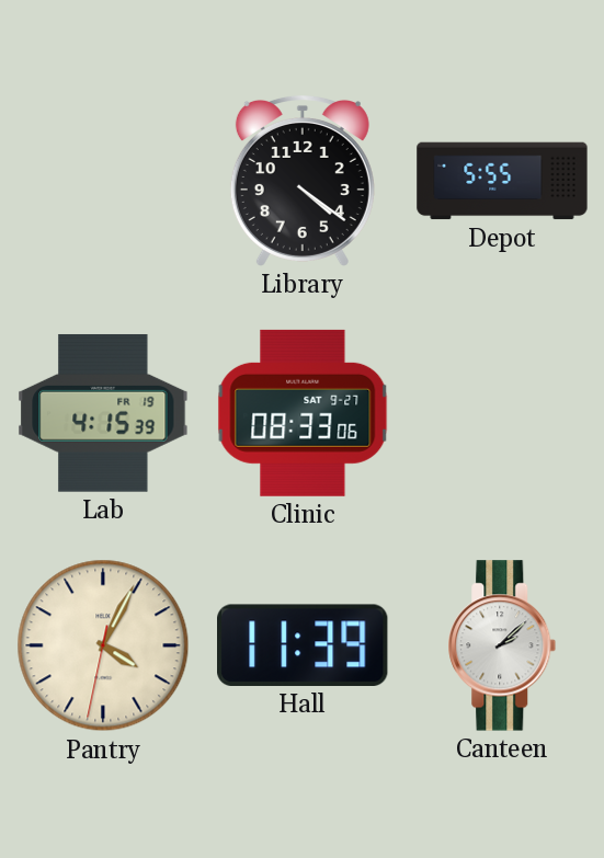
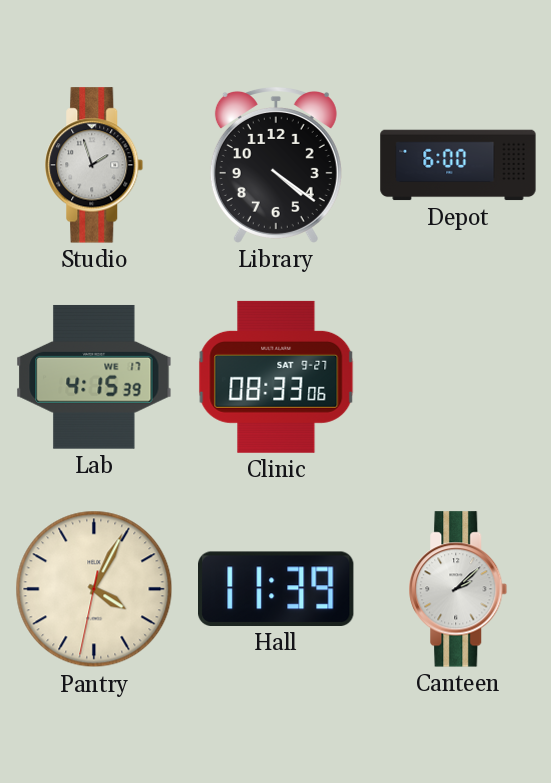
Studio: none -> 1:57
Depot: 5:55 -> 6:00
Lab date: FR 19 -> WE 17
